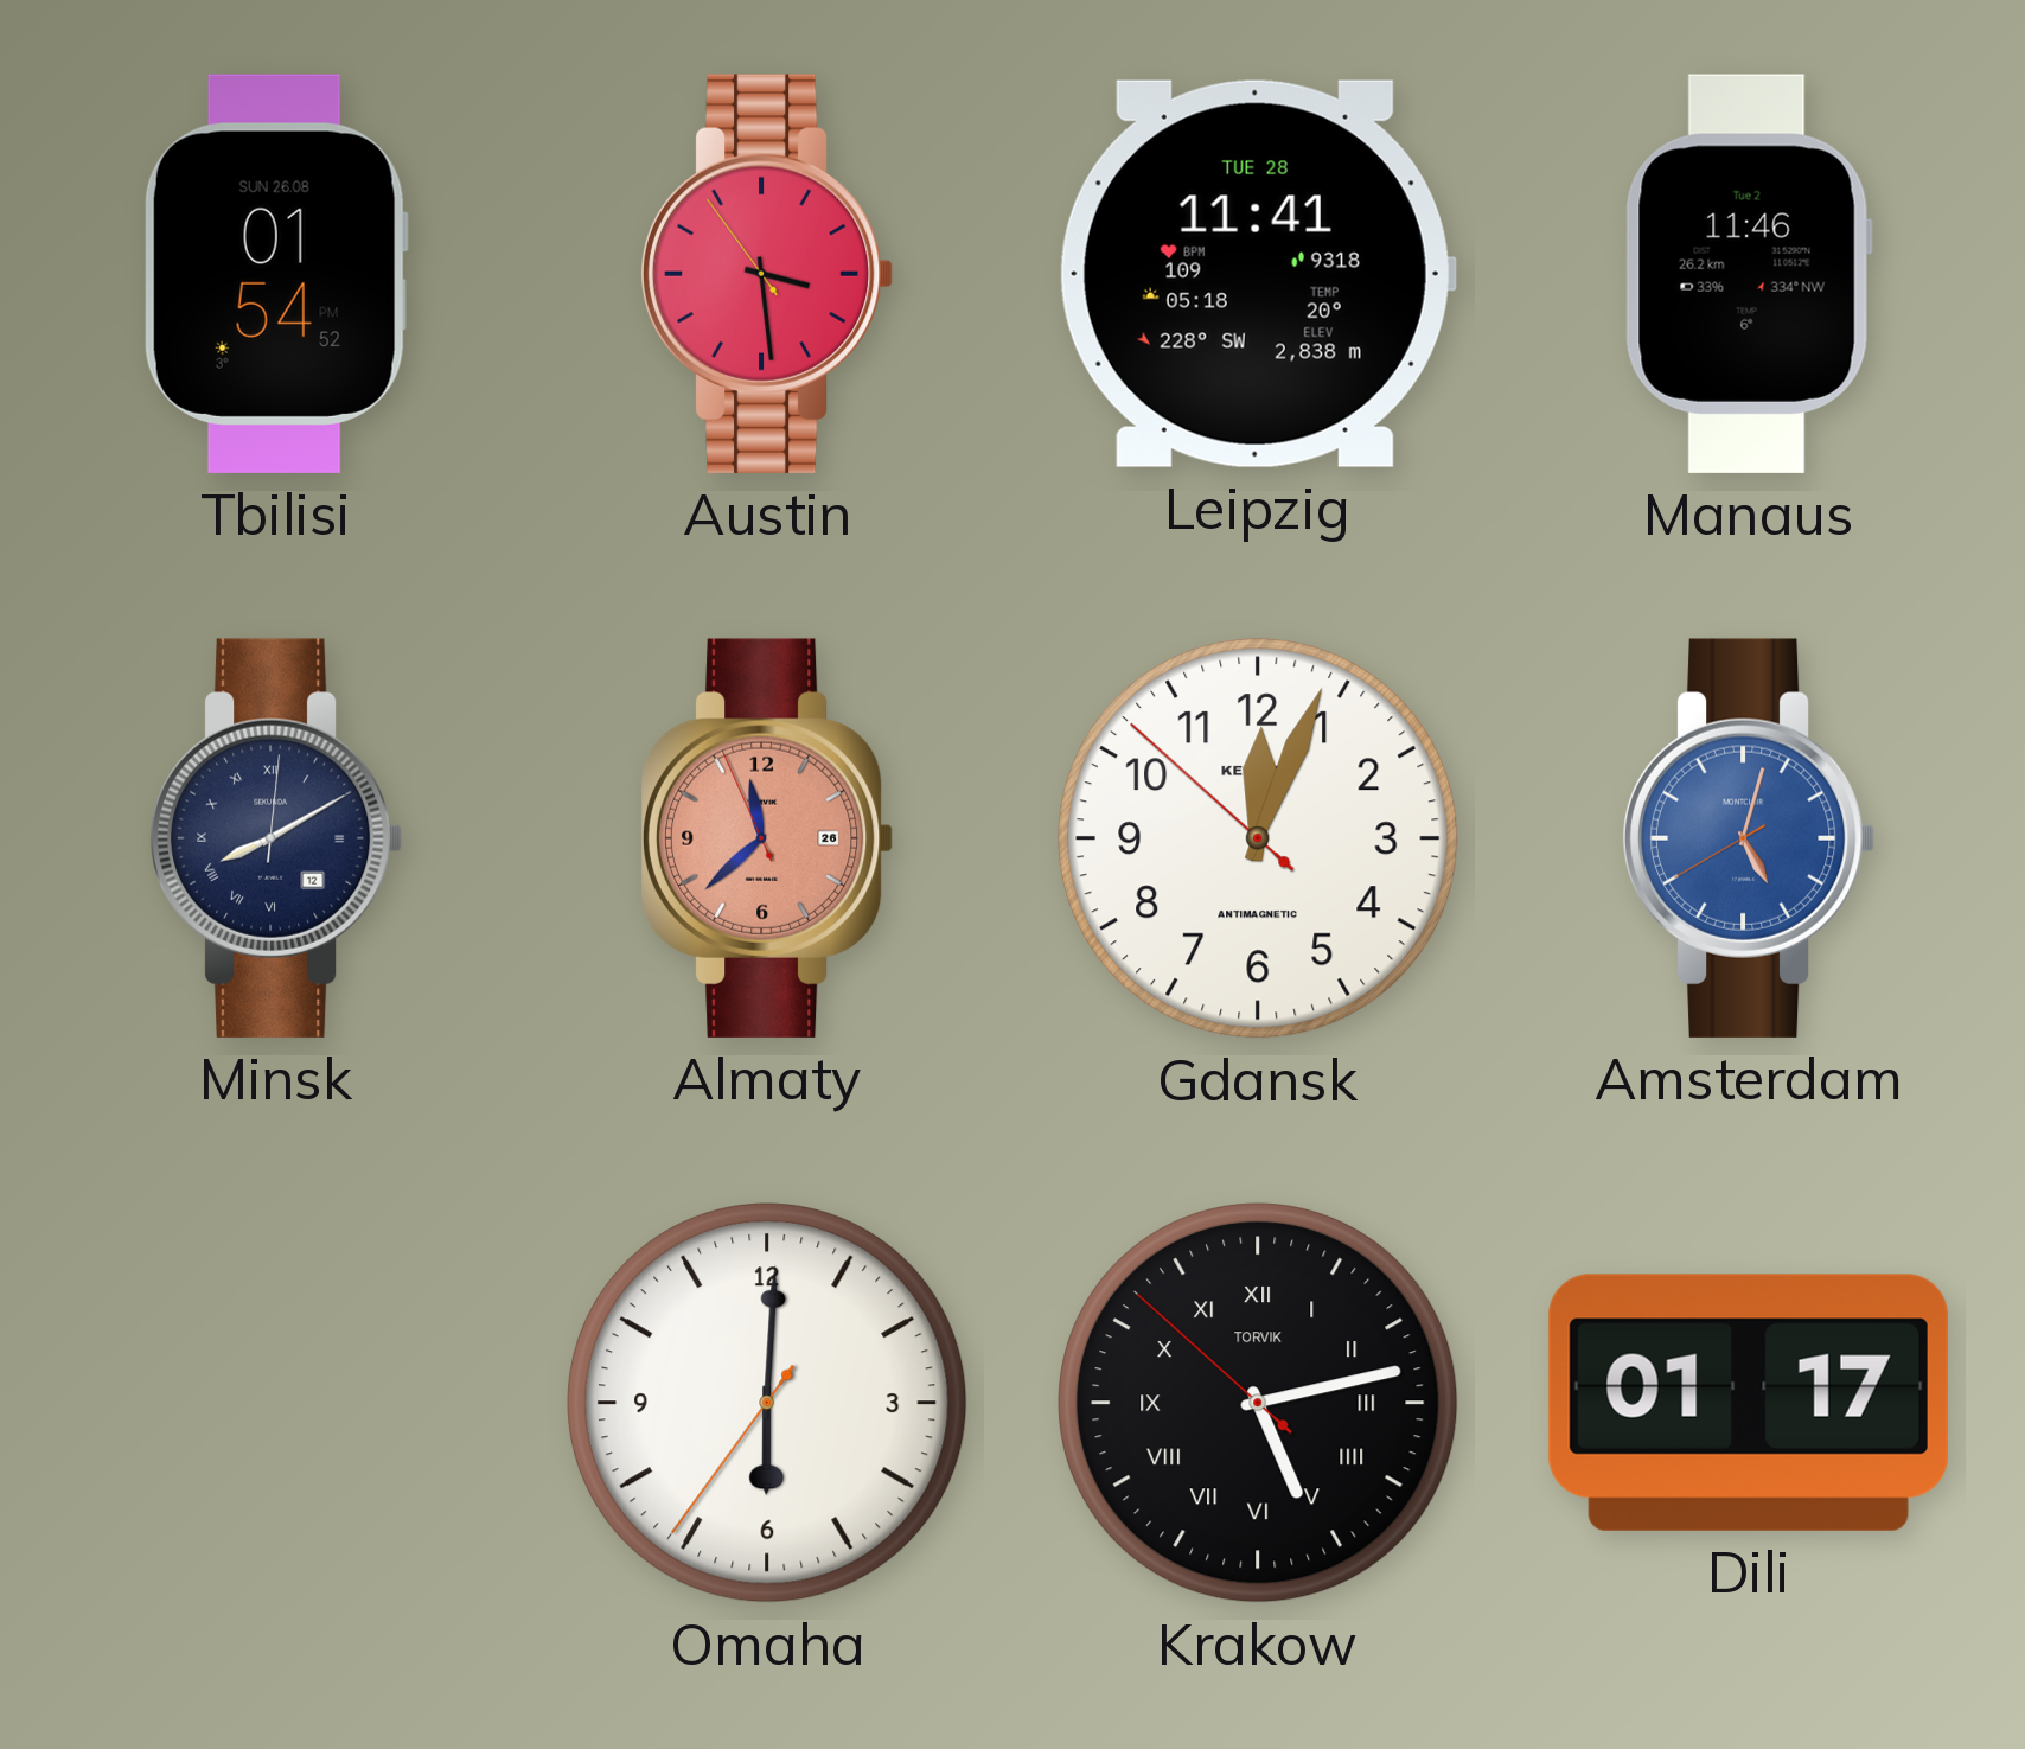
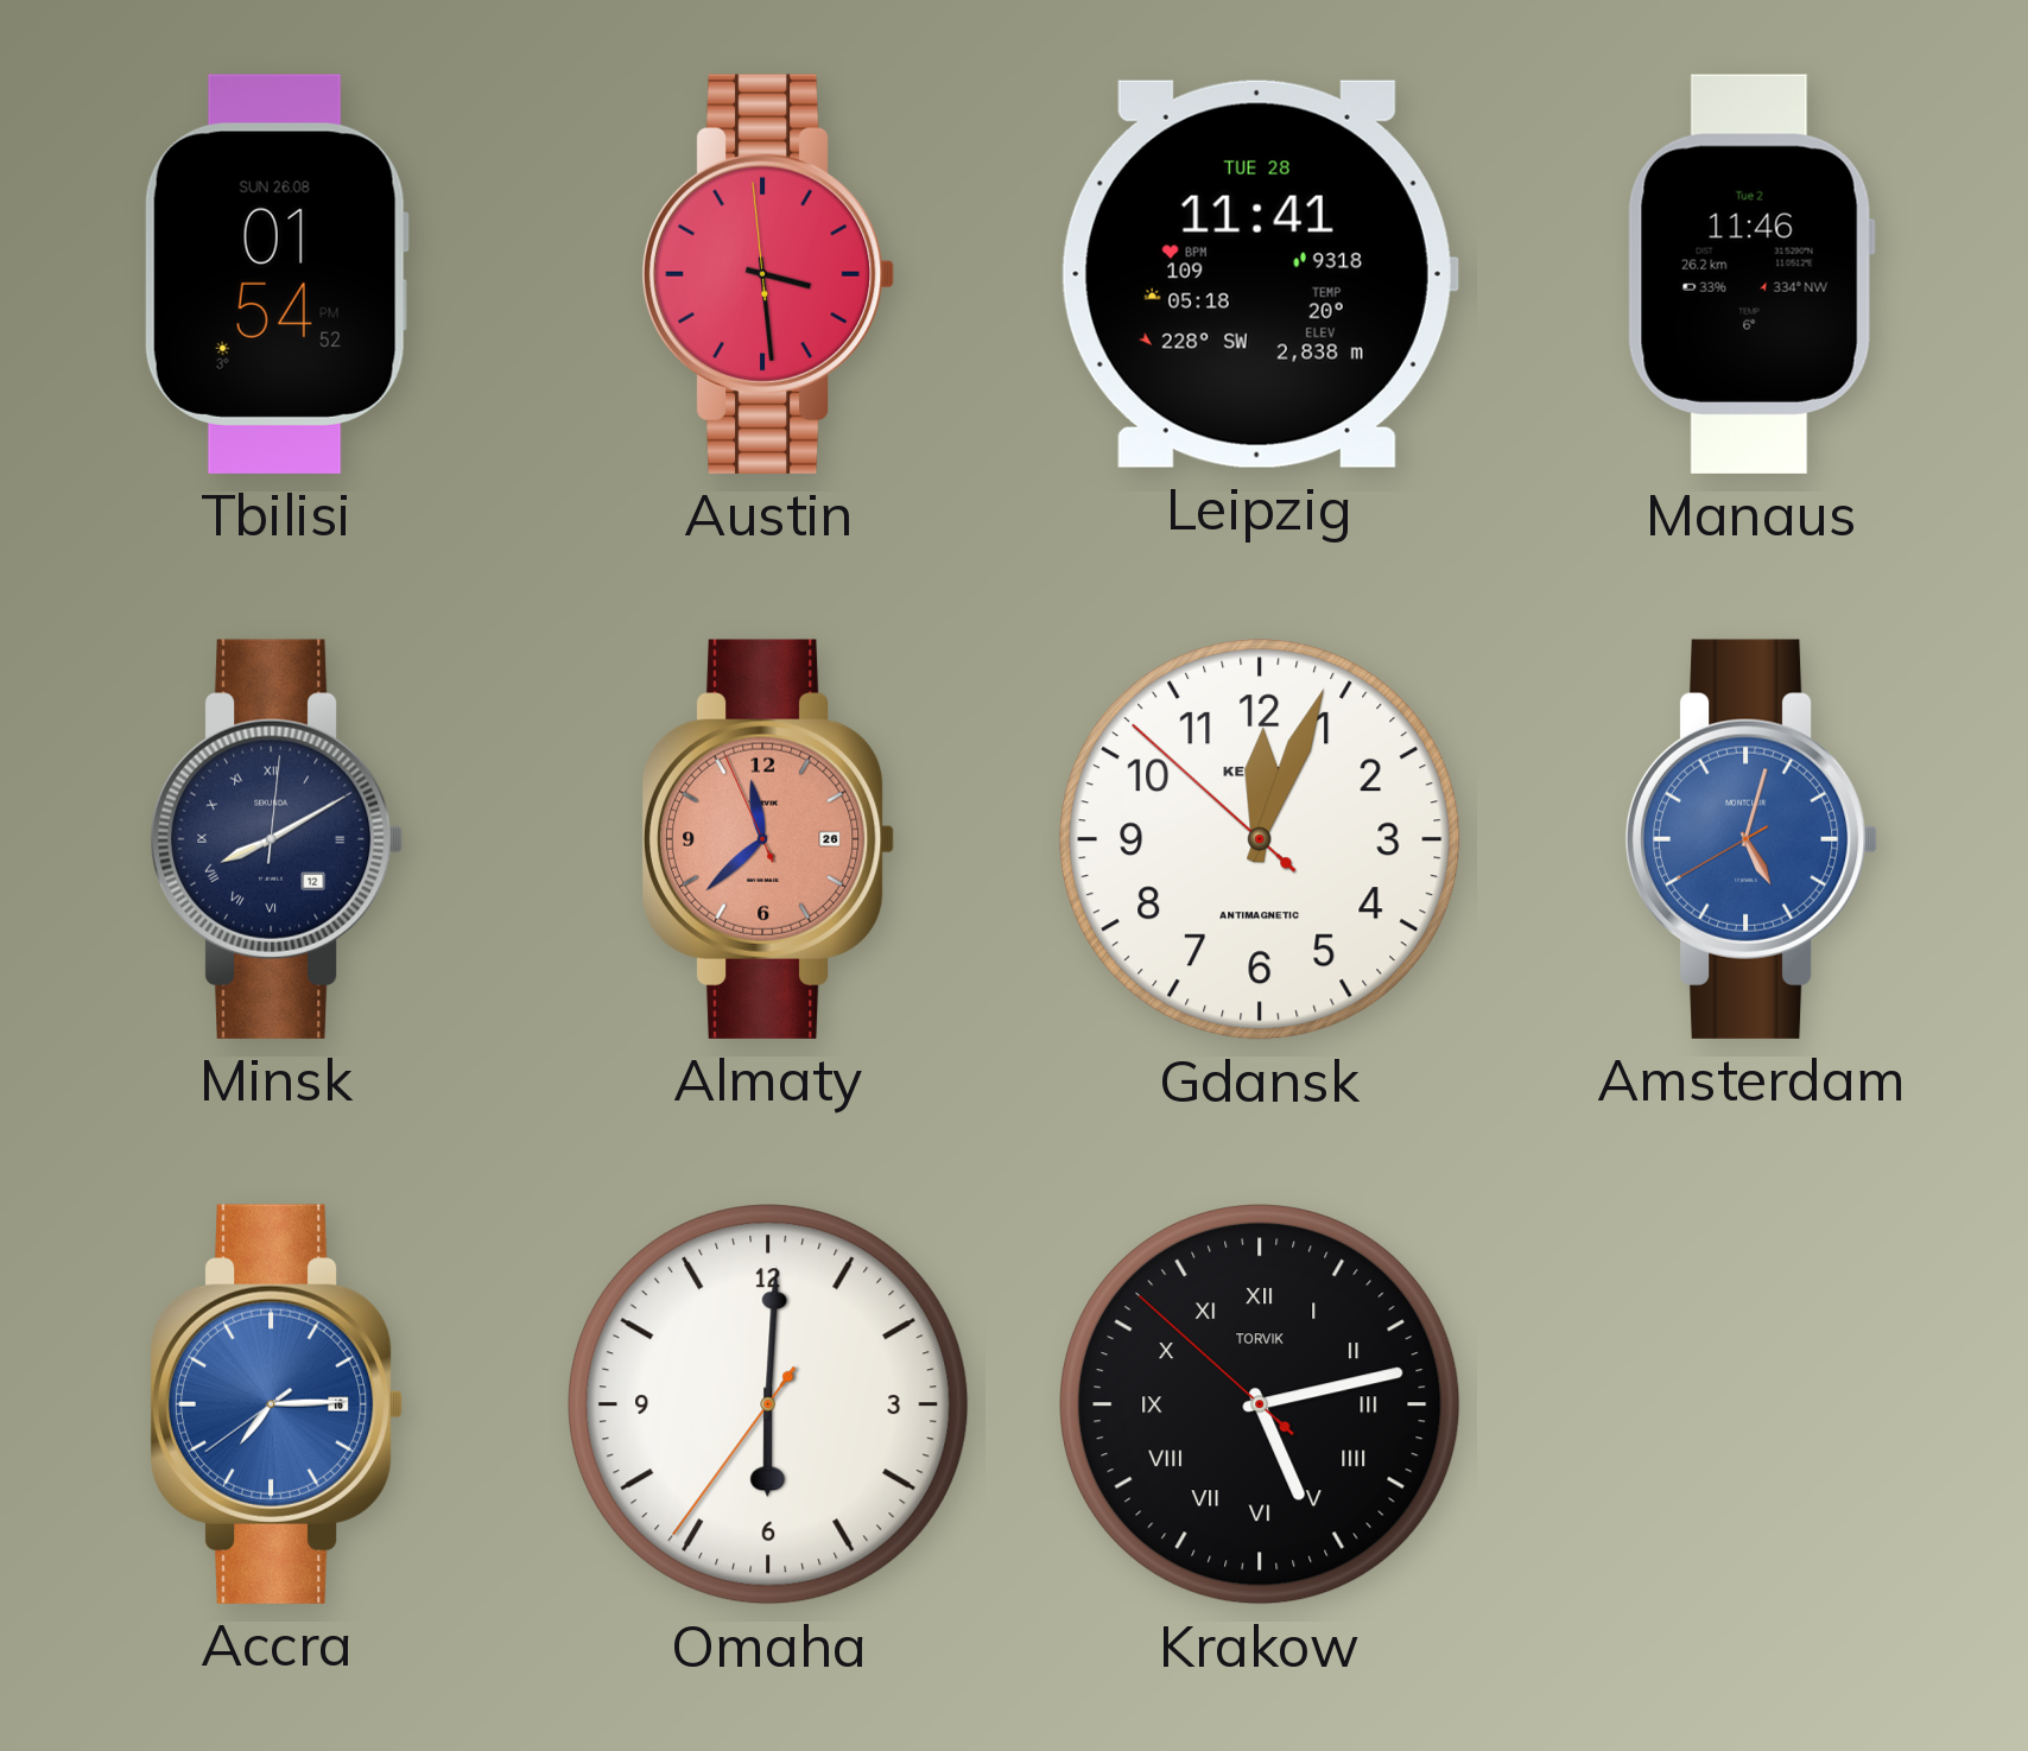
Austin: 3:28:54 -> 3:28:59
Accra: none -> 7:14
Dili: 01:17 -> none
